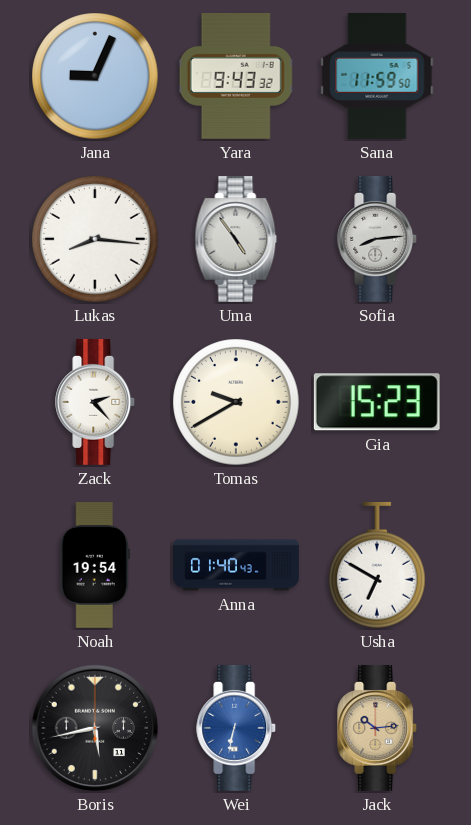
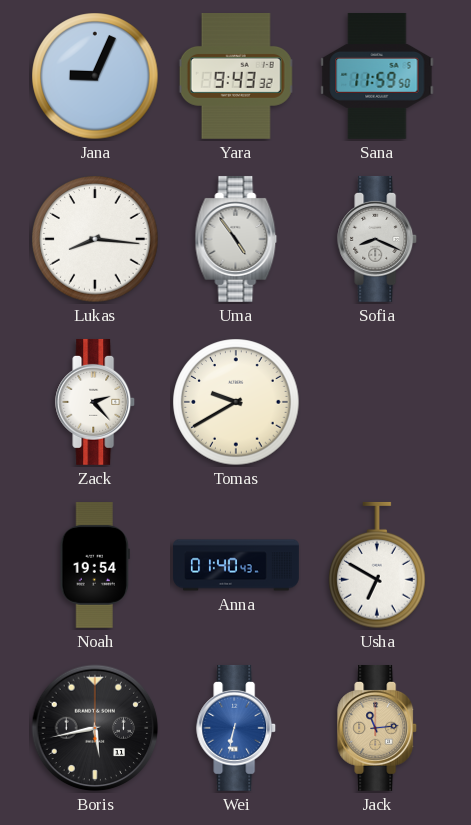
Sofia: 8:14 -> 8:19
Gia: 15:23 -> none
Jack: 10:14 -> 11:14
